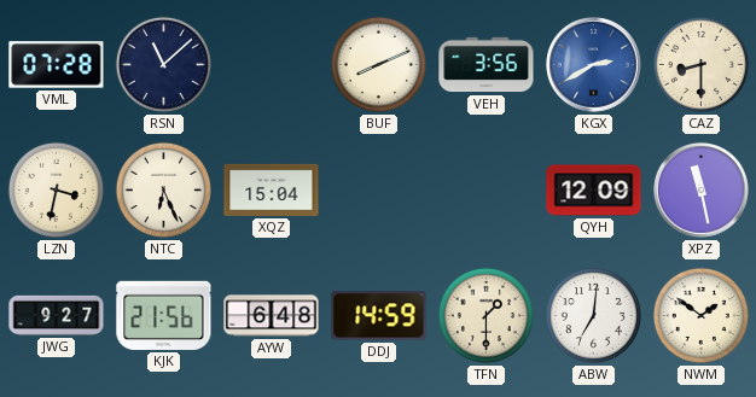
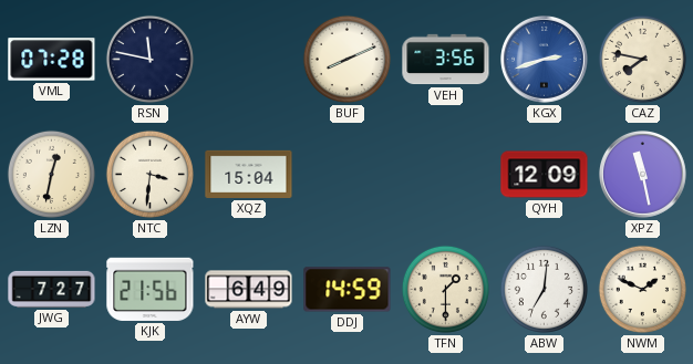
RSN: 11:08 -> 11:47
KGX: 2:40 -> 2:42
CAZ: 8:30 -> 7:47
LZN: 3:32 -> 12:32
NTC: 6:26 -> 3:31
JWG: 9:27 -> 7:27
AYW: 6:48 -> 6:49
NWM: 1:51 -> 1:49
